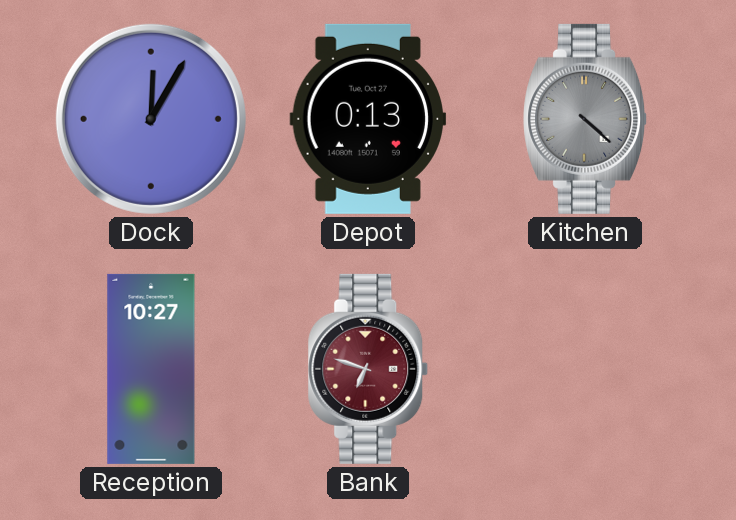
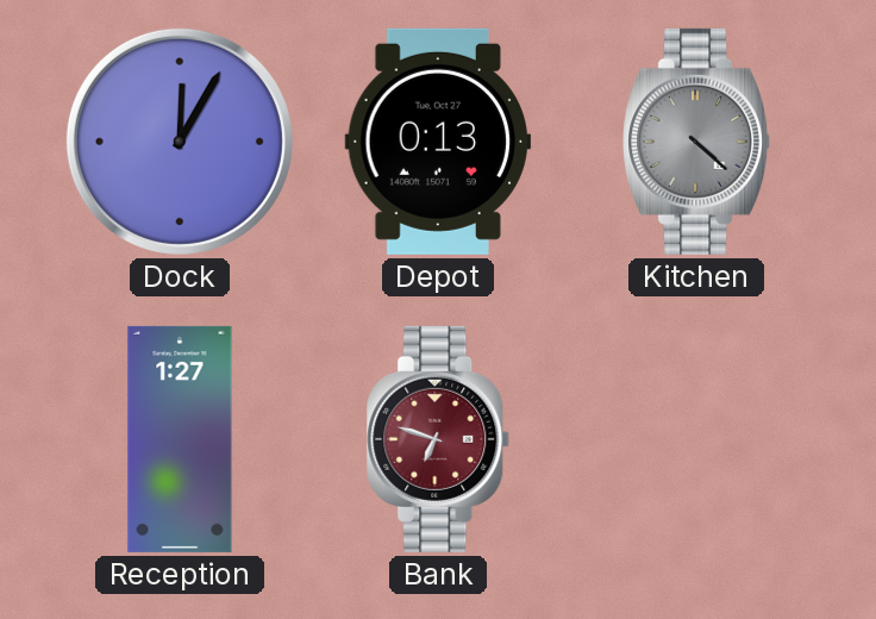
Reception: 10:27 -> 1:27
